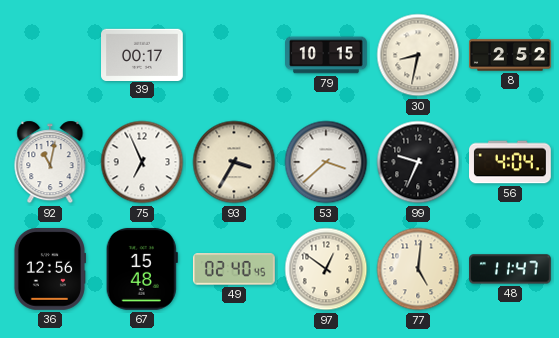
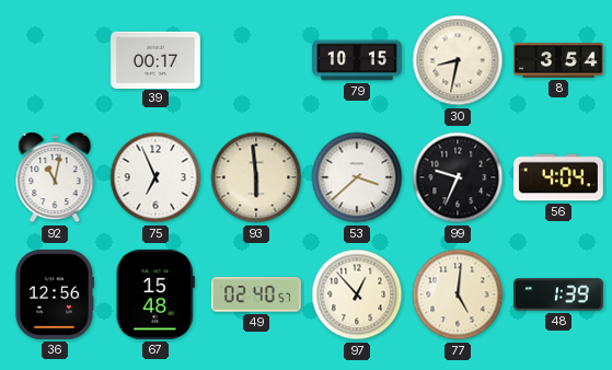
8: 2:52 -> 3:54
93: 3:35 -> 5:59
49: 02:40:45 -> 02:40:57
97: 12:51 -> 12:53
48: 11:47 -> 1:39
